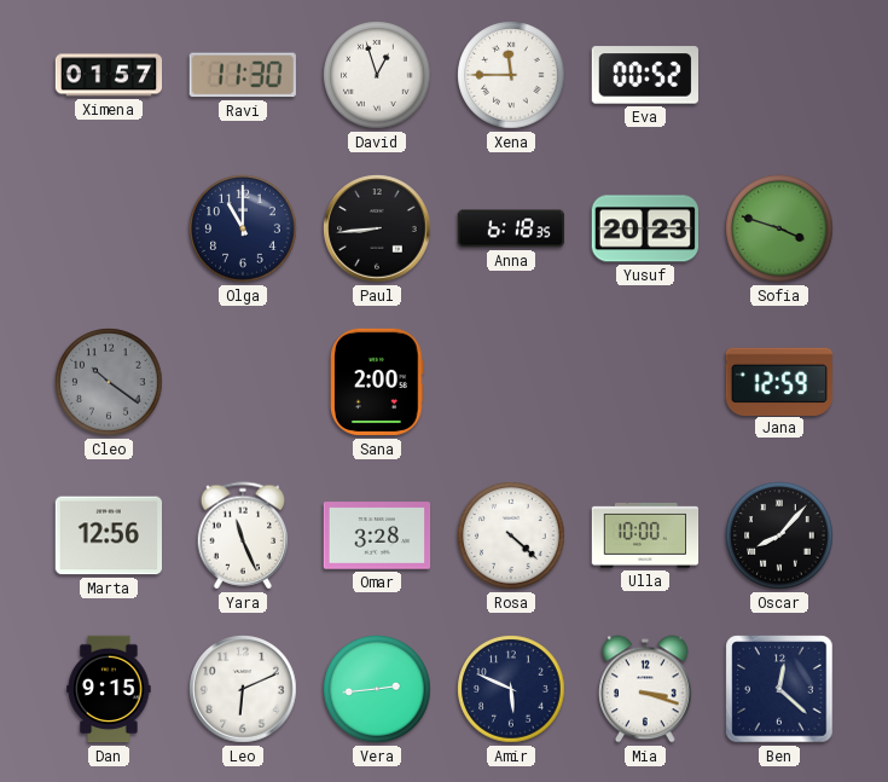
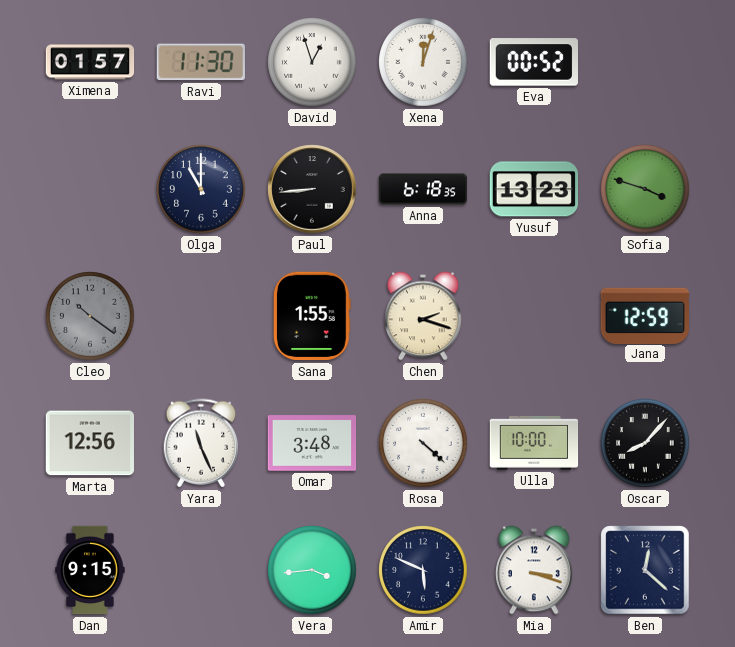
Xena: 11:45 -> 12:03
Yusuf: 20:23 -> 13:23
Sana: 2:00 -> 1:55
Chen: none -> 2:18
Omar: 3:28 -> 3:48
Leo: 6:11 -> none
Vera: 2:44 -> 3:44
